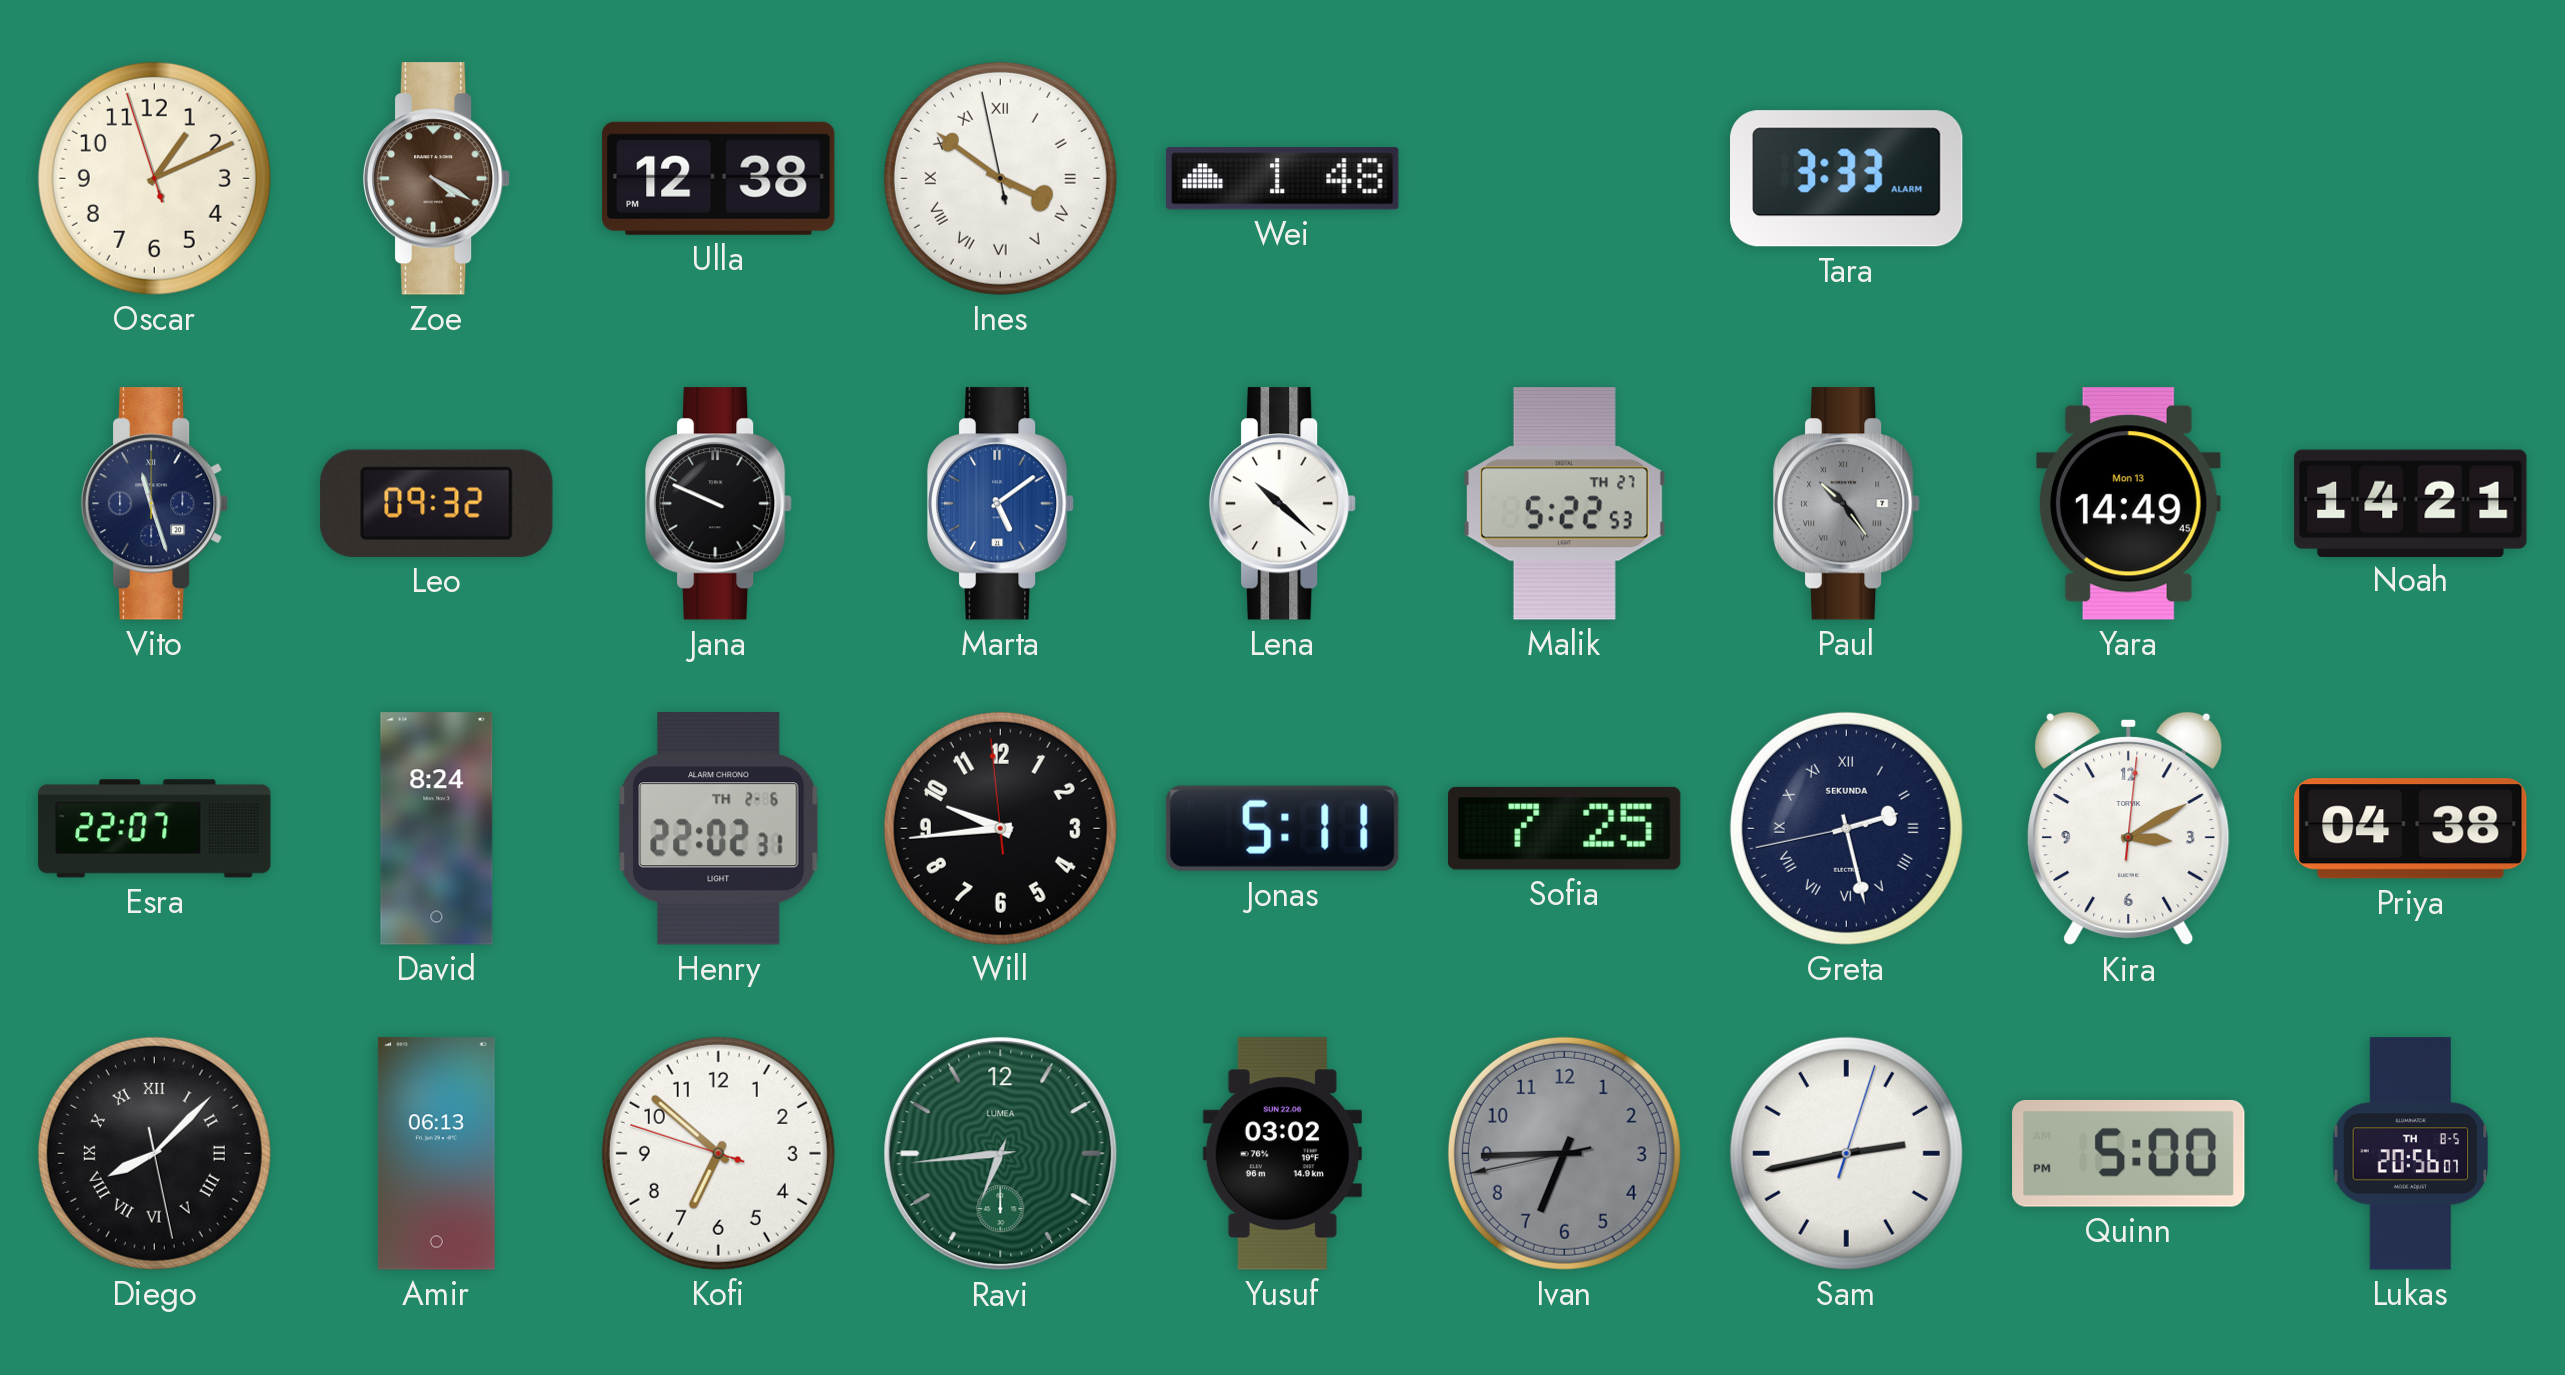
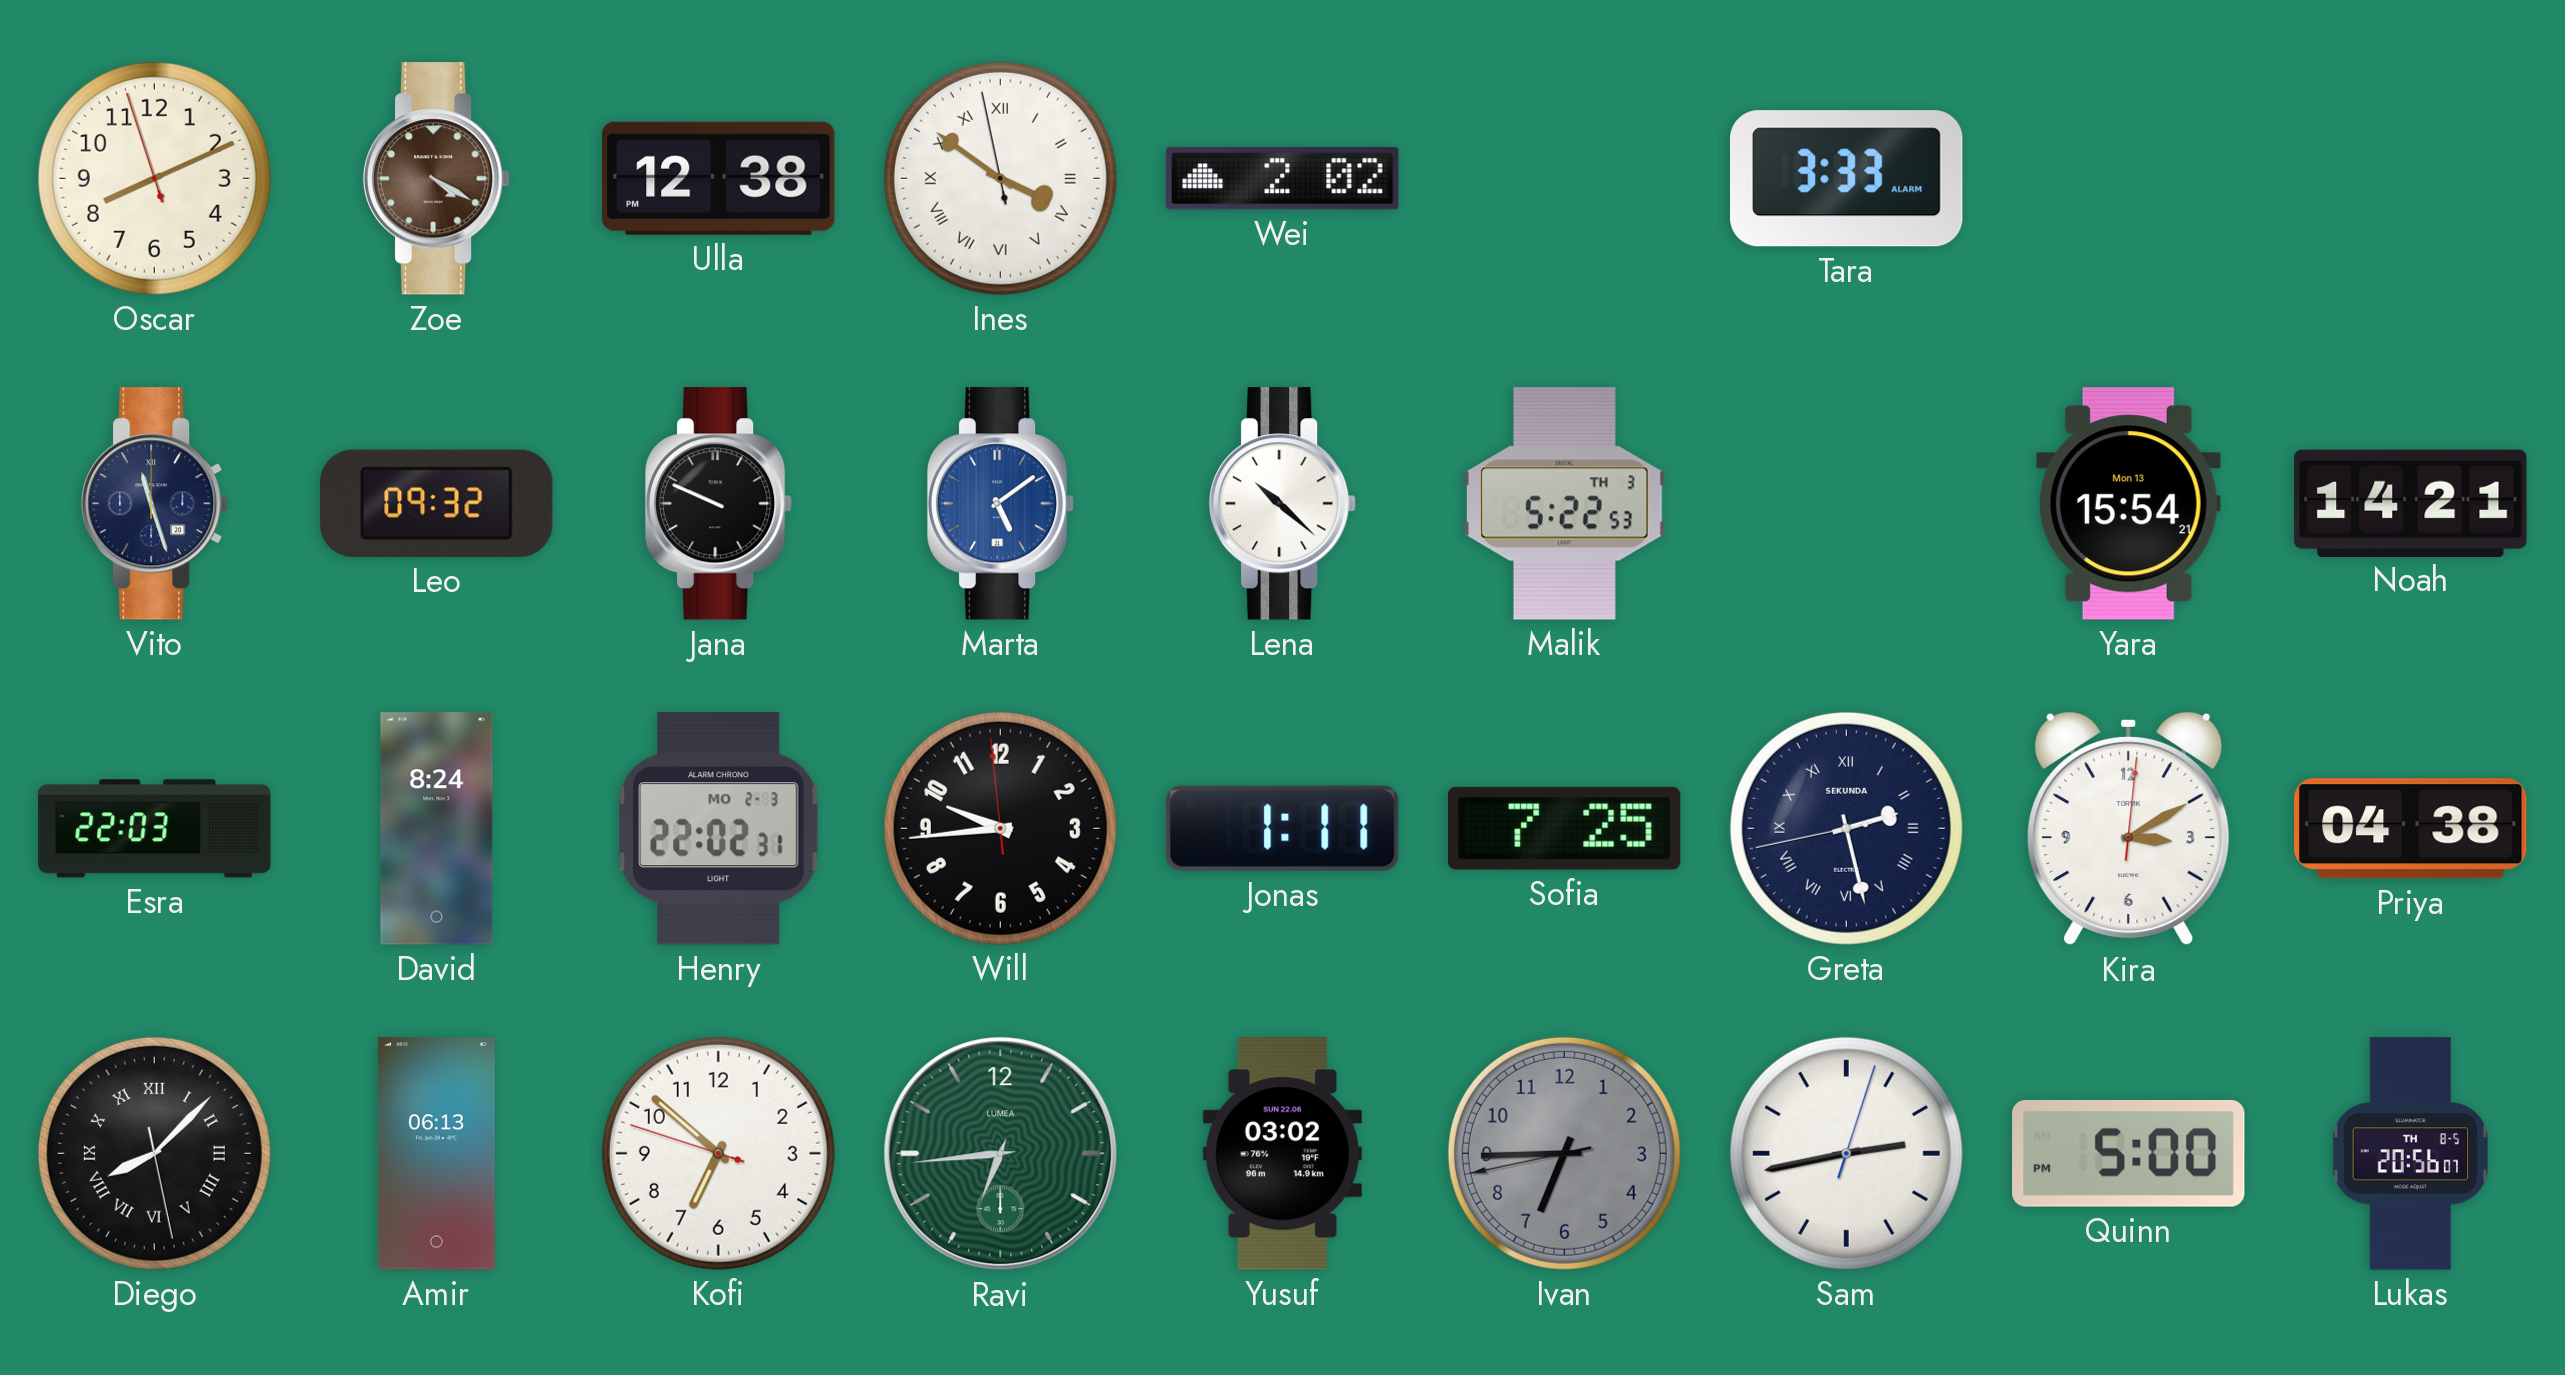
Oscar: 1:10 -> 8:10
Wei: 1:48 -> 2:02
Malik date: TH 27 -> TH 3
Paul: 10:24 -> none
Yara: 14:49 -> 15:54
Esra: 22:07 -> 22:03
Henry date: TH 2-6 -> MO 2-3
Jonas: 5:11 -> 1:11
